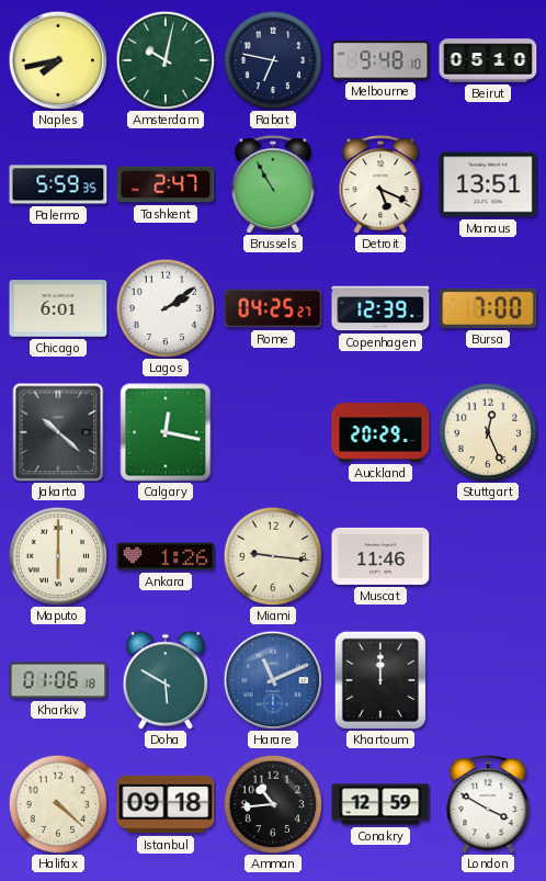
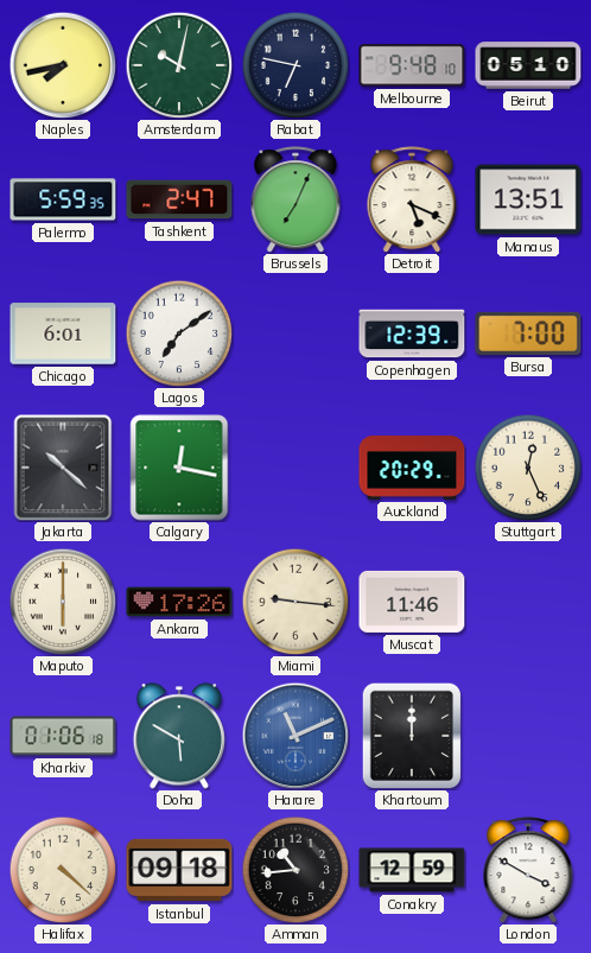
Brussels: 10:55 -> 7:04
Lagos: 2:09 -> 7:09
Rome: 04:25 -> none
Ankara: 1:26 -> 17:26
